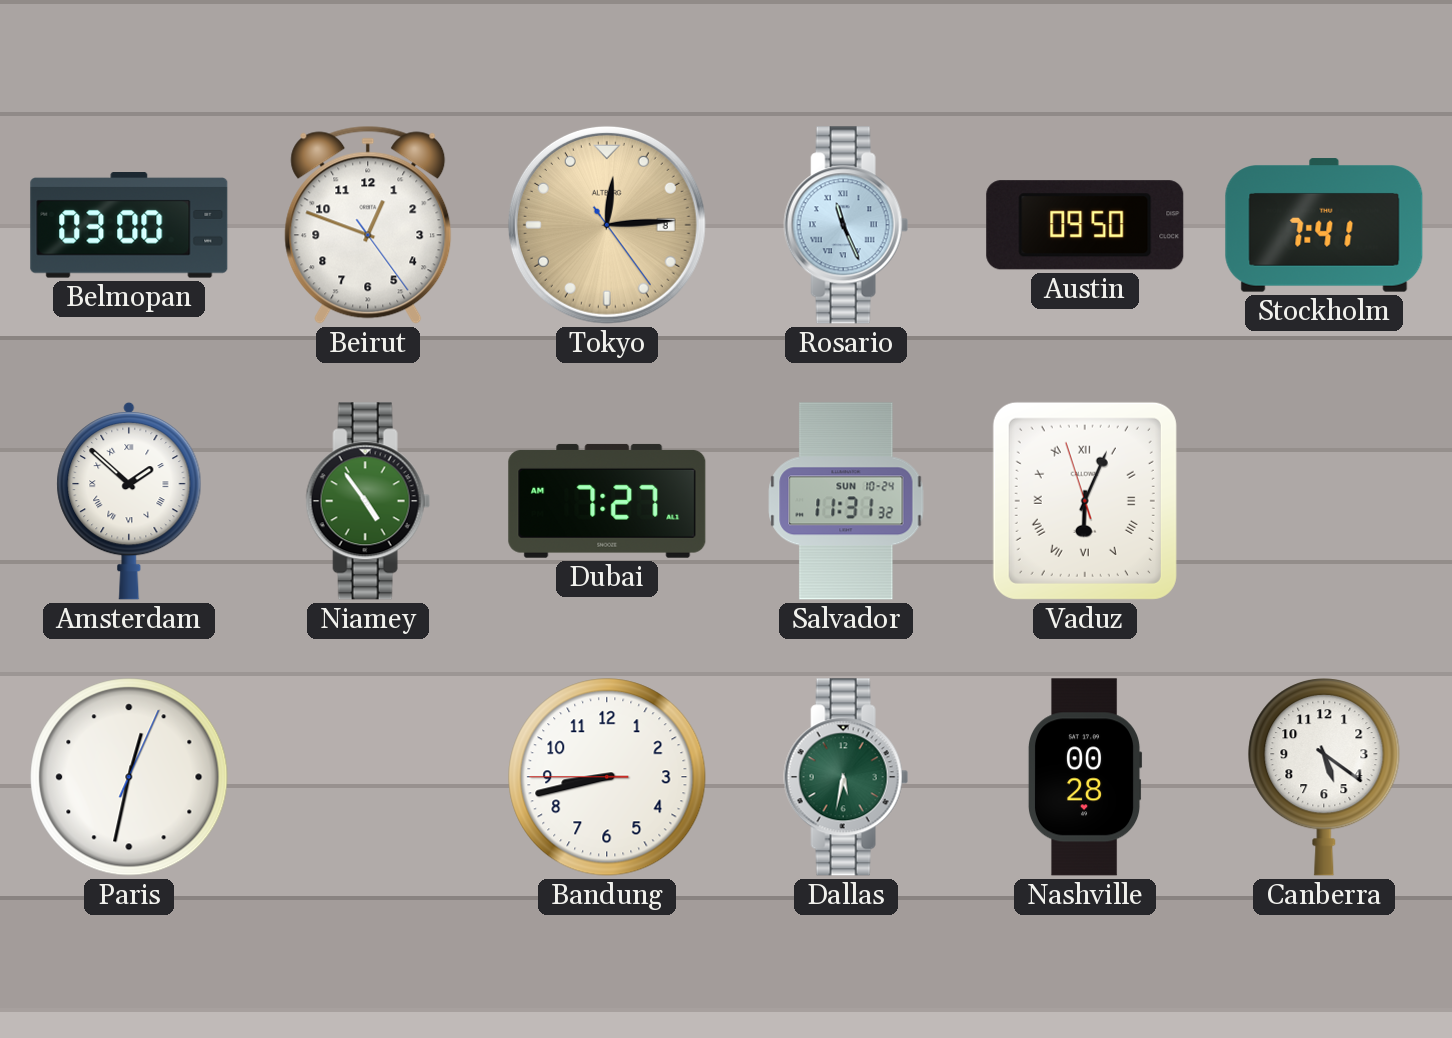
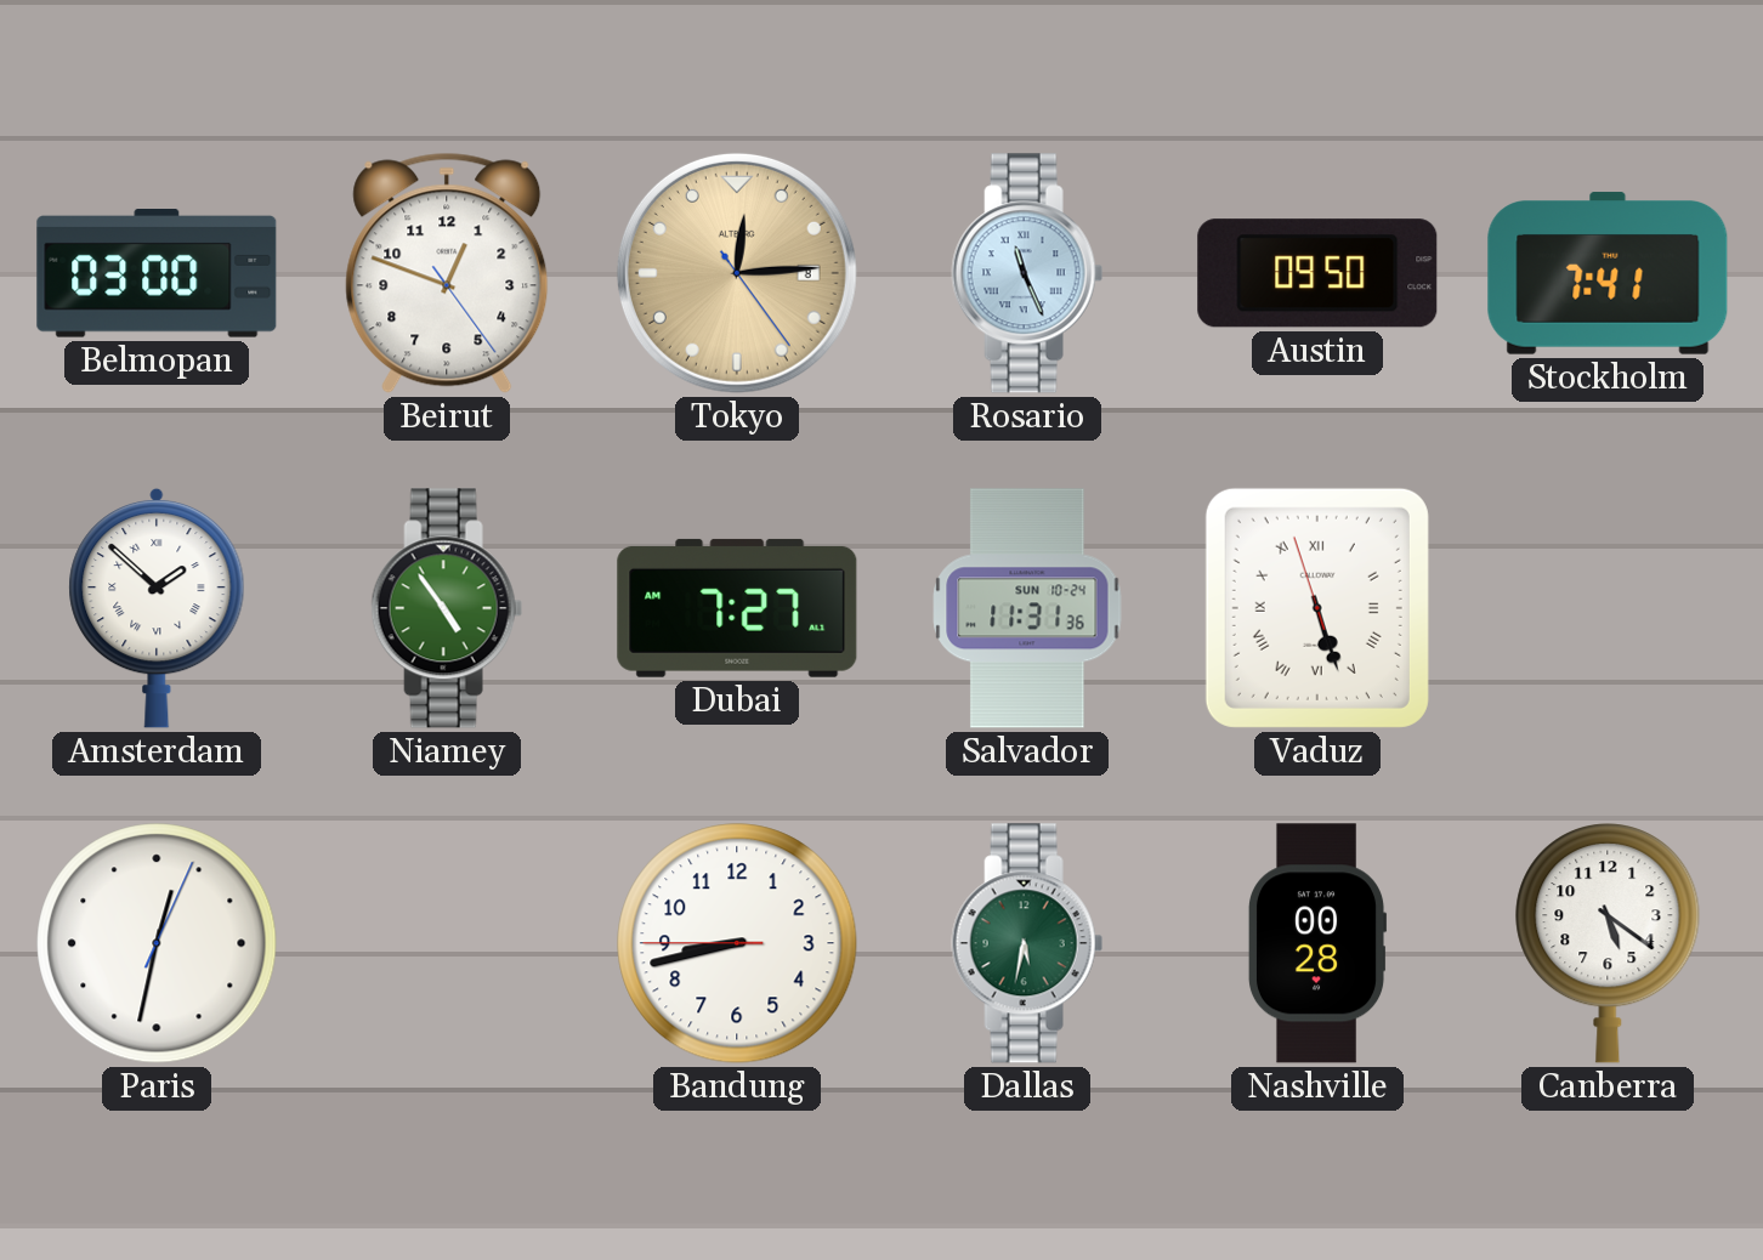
Salvador: 11:31:32 -> 11:31:36
Vaduz: 6:03 -> 5:26
